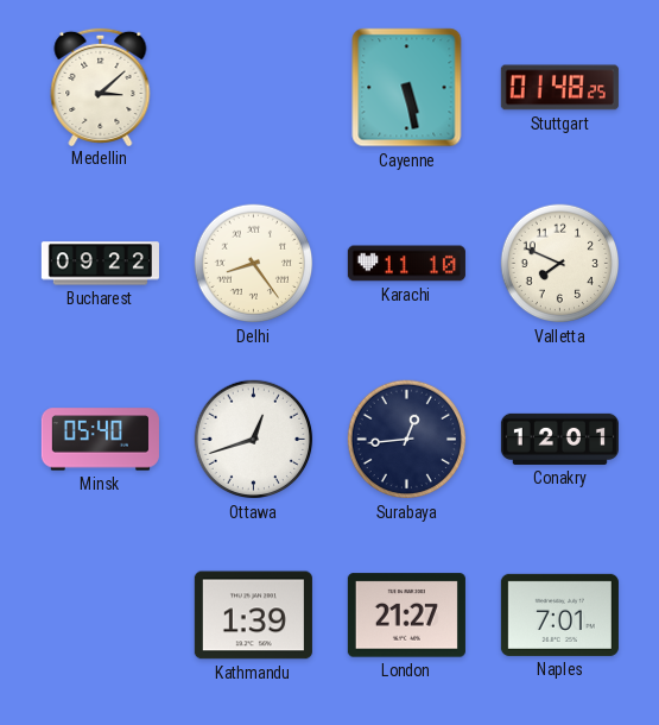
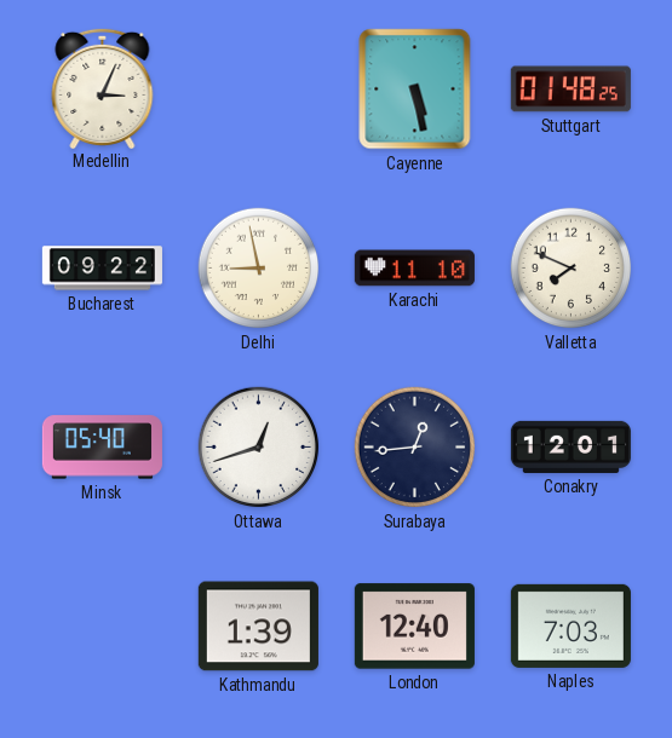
Medellin: 3:08 -> 3:04
Delhi: 8:24 -> 8:58
London: 21:27 -> 12:40
Naples: 7:01 -> 7:03
